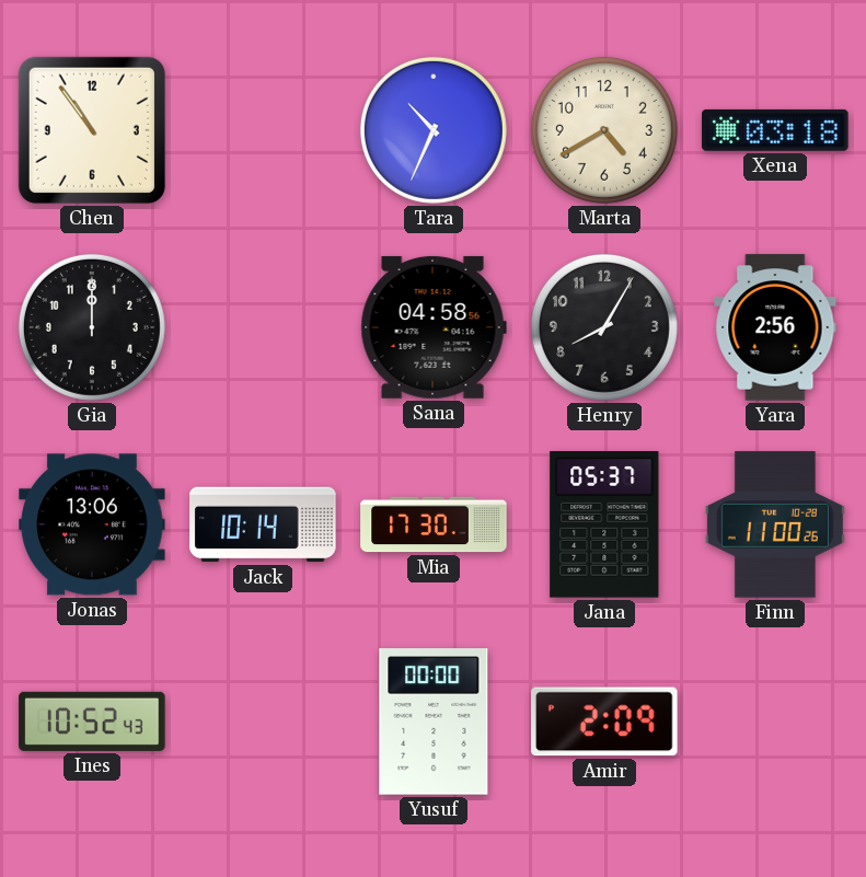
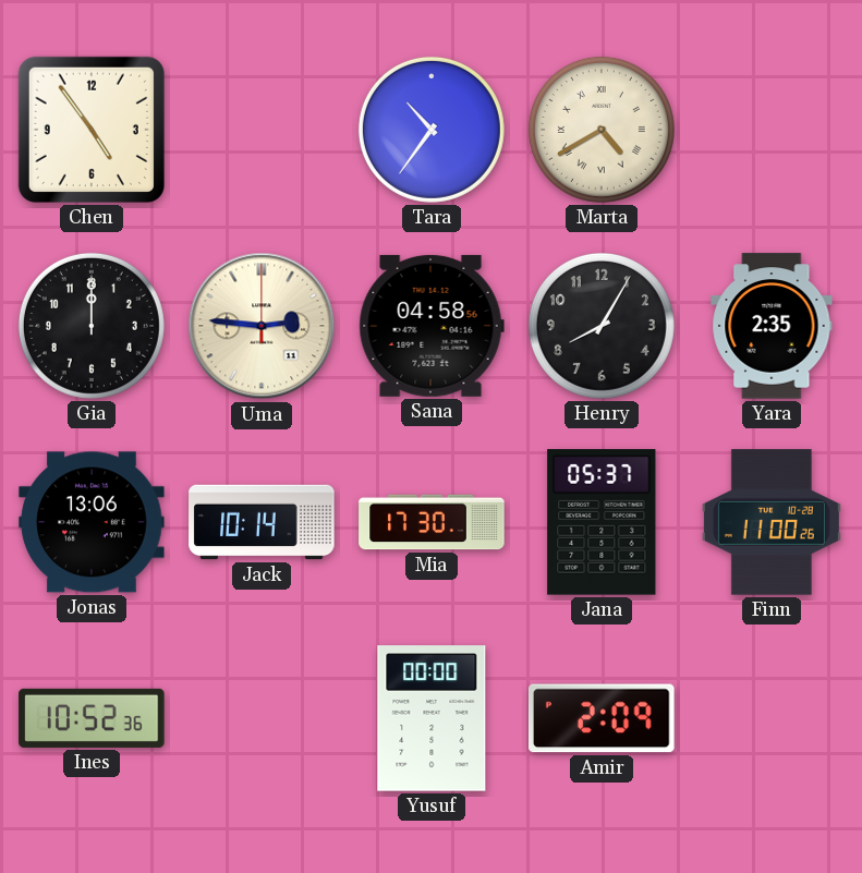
Chen: 10:54 -> 4:54
Tara: 10:34 -> 10:36
Marta numerals: Arabic -> Roman
Xena: 03:18 -> none
Uma: none -> 2:46
Yara: 2:56 -> 2:35
Ines: 10:52:43 -> 10:52:36
